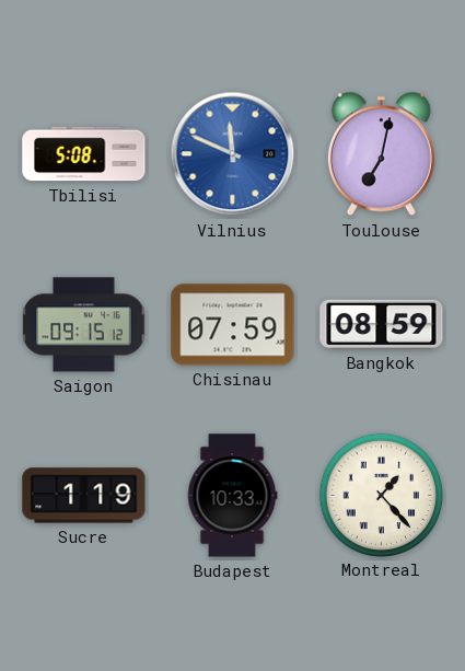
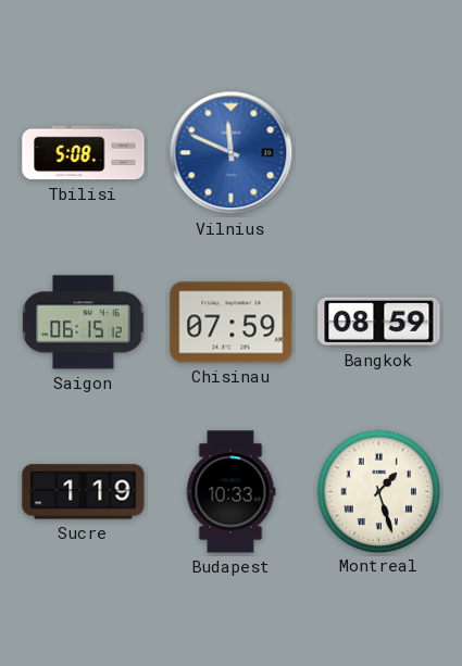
Toulouse: 7:02 -> none
Saigon: 09:15 -> 06:15
Montreal: 1:23 -> 1:27
